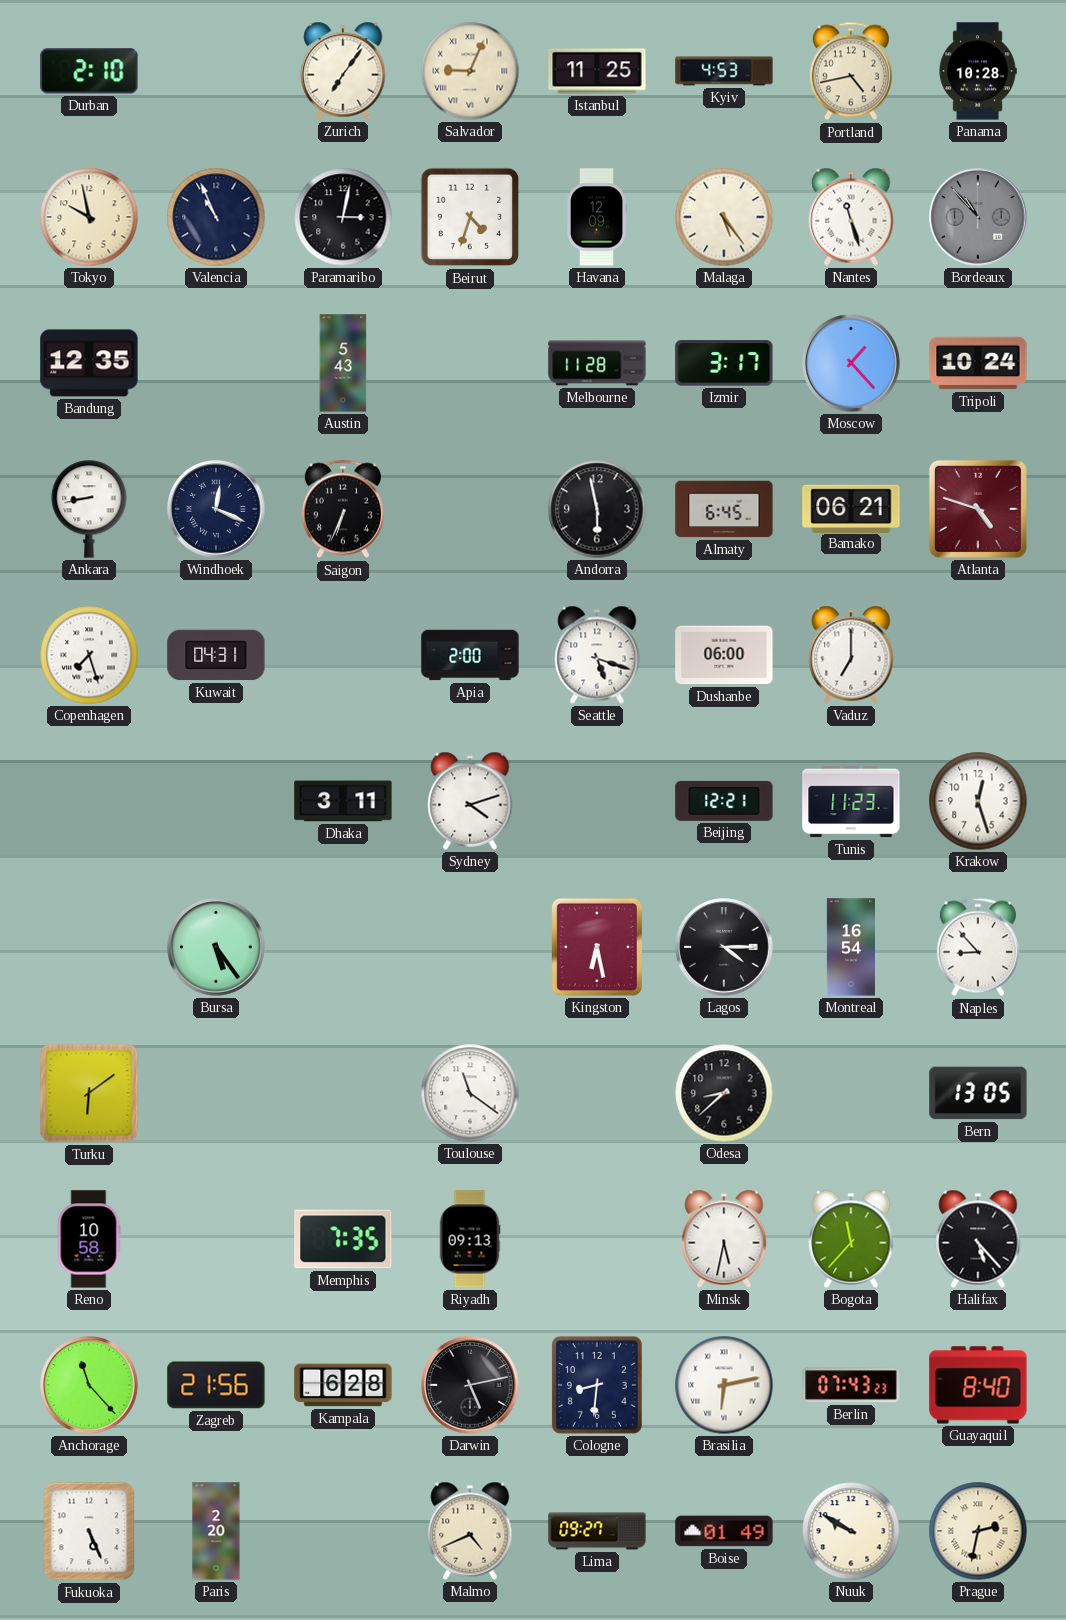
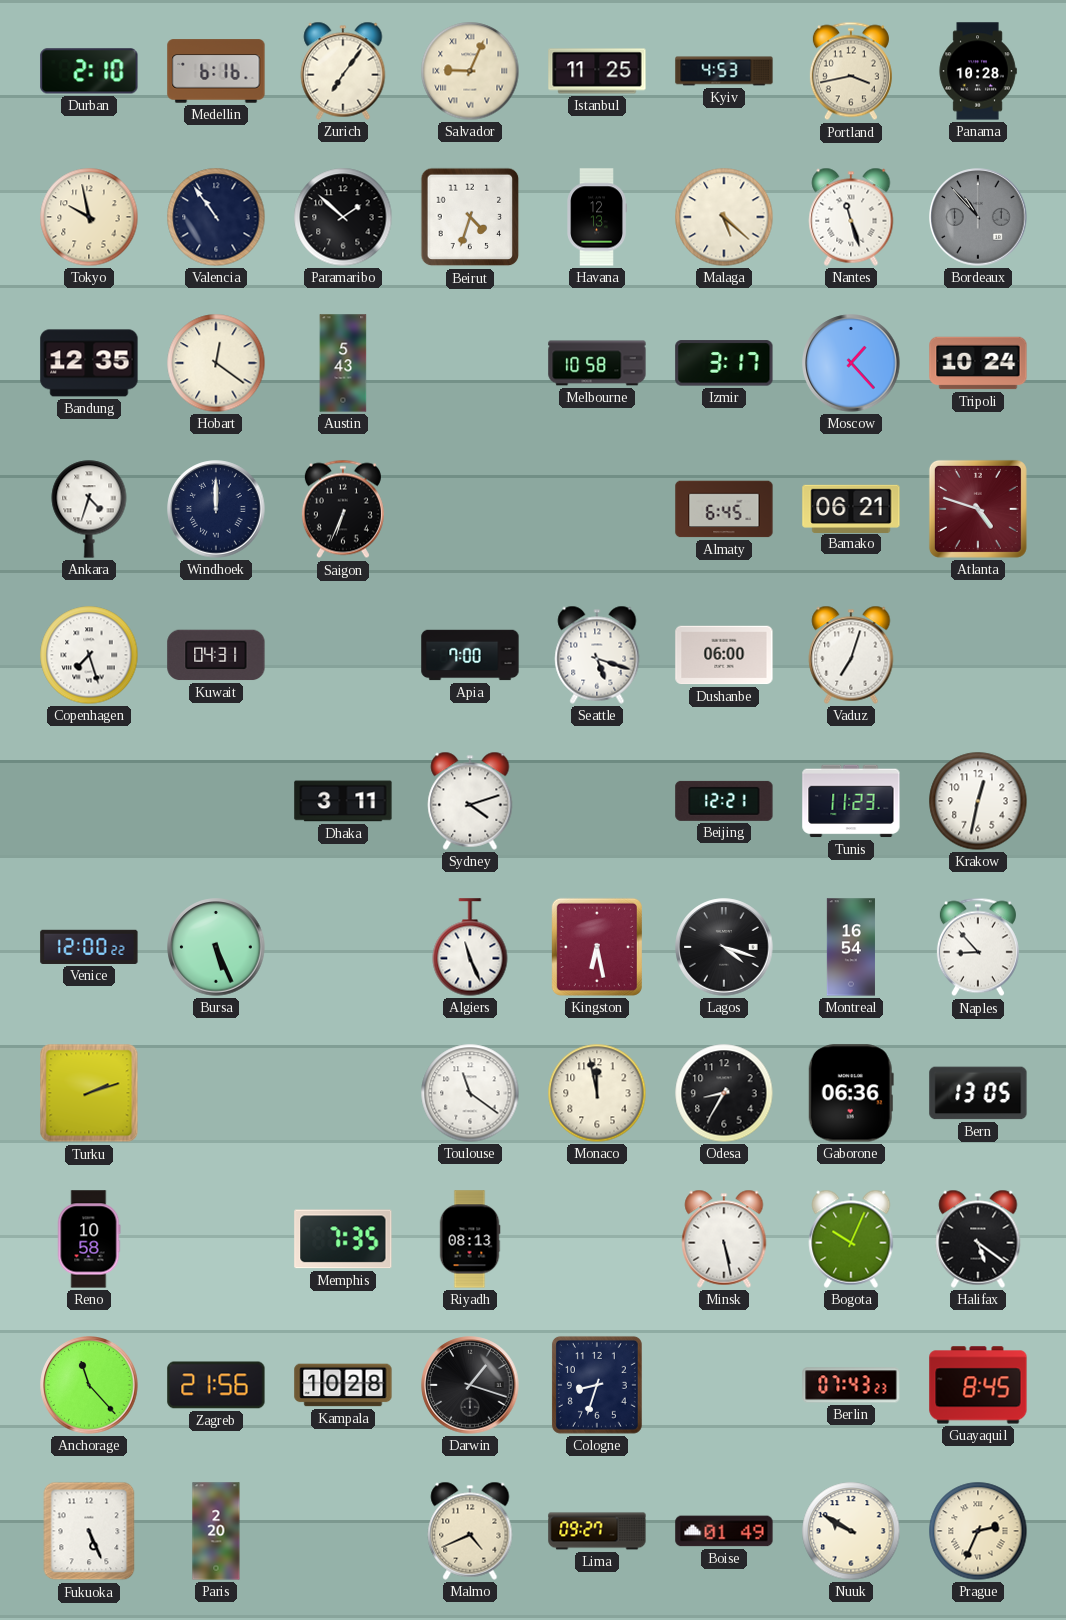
Medellin: none -> 6:16
Portland: 4:43 -> 3:43
Valencia: 10:56 -> 10:54
Paramaribo: 3:02 -> 1:52
Havana: 12:09 -> 12:13
Malaga: 5:24 -> 5:22
Hobart: none -> 12:21
Melbourne: 11:28 -> 10:58
Ankara: 8:43 -> 4:33
Windhoek: 12:19 -> 12:00
Andorra: 5:58 -> none
Apia: 2:00 -> 7:00
Vaduz: 7:00 -> 7:03
Krakow: 12:27 -> 12:32
Venice: none -> 12:00
Bursa: 5:24 -> 5:26
Algiers: none -> 11:26
Lagos: 4:15 -> 4:18
Turku: 6:09 -> 2:12
Monaco: none -> 11:58
Odesa: 8:38 -> 8:35
Gaborone: none -> 06:36
Riyadh: 09:13 -> 08:13
Minsk: 5:32 -> 5:28
Bogota: 11:37 -> 10:04
Halifax: 5:23 -> 5:21
Kampala: 6:28 -> 10:28
Darwin: 5:13 -> 1:18
Cologne: 8:31 -> 8:33
Brasilia: 6:13 -> none
Guayaquil: 8:40 -> 8:45
Prague: 2:32 -> 2:34
